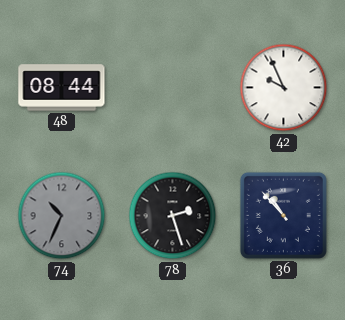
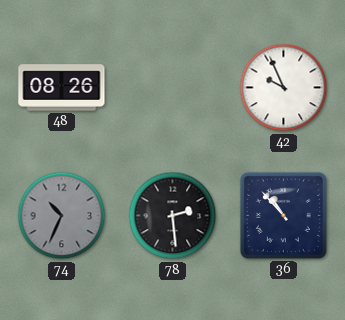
48: 08:44 -> 08:26
78: 2:27 -> 2:29
